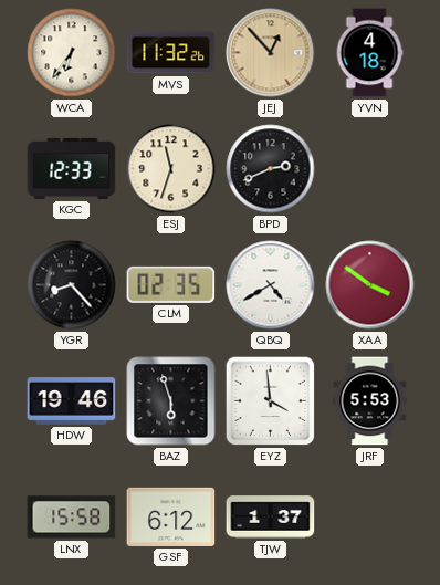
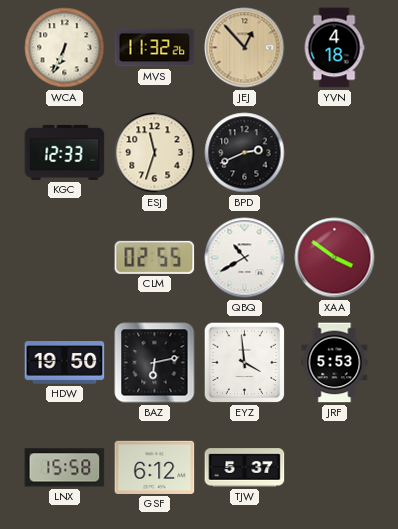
WCA: 6:36 -> 6:34
YGR: 8:23 -> none
CLM: 02:35 -> 02:55
QBQ: 4:40 -> 10:40
HDW: 19:46 -> 19:50
BAZ: 5:57 -> 6:13
TJW: 1:37 -> 5:37
